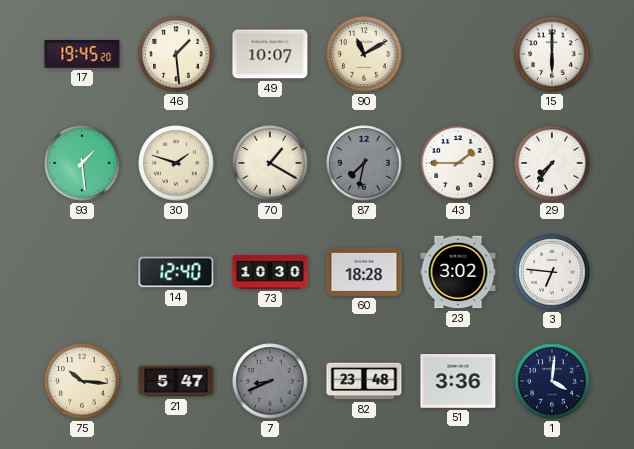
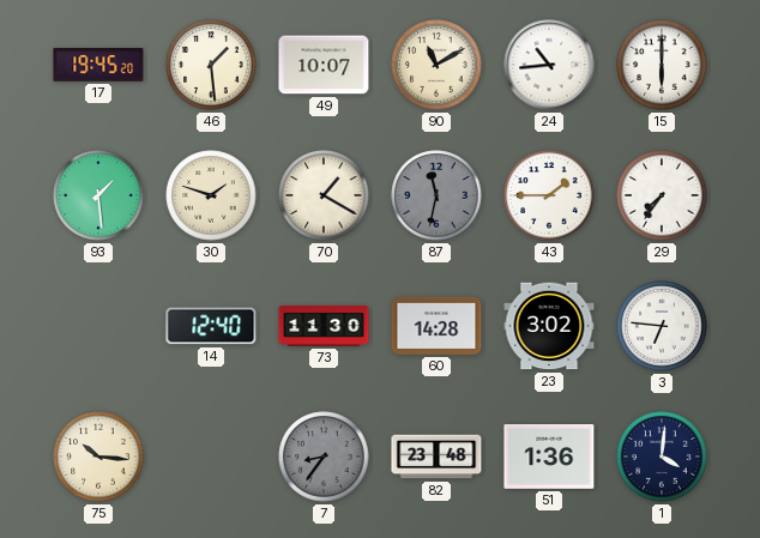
24: none -> 10:44
87: 7:32 -> 11:32
73: 10:30 -> 11:30
60: 18:28 -> 14:28
21: 5:47 -> none
7: 8:41 -> 8:36
51: 3:36 -> 1:36
